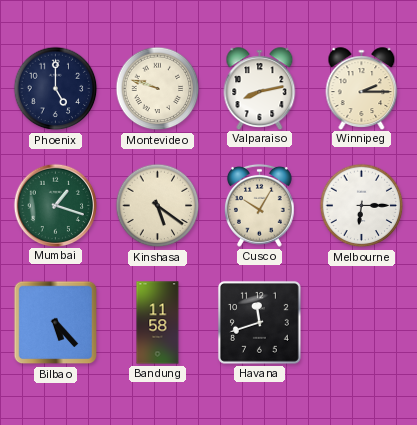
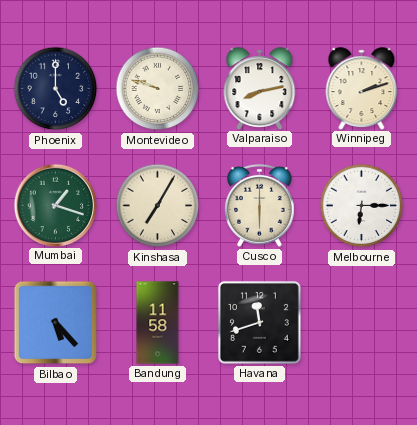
Winnipeg: 2:15 -> 2:12
Kinshasa: 5:21 -> 7:05
Cusco: 10:05 -> 6:00
